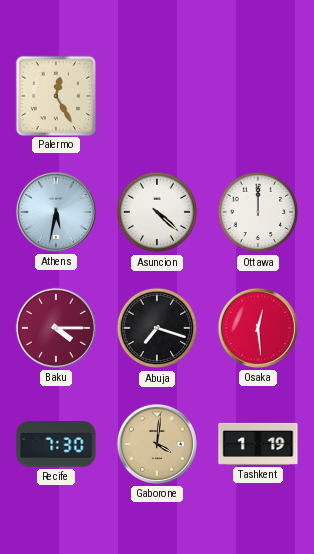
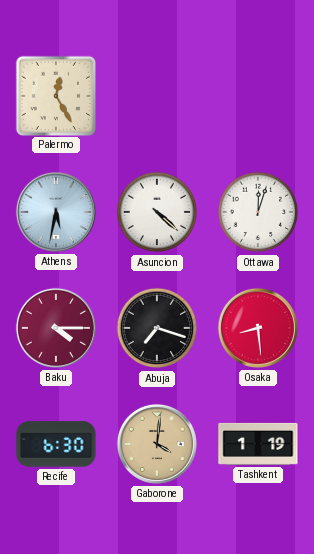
Ottawa: 12:00 -> 12:03
Osaka: 12:29 -> 8:29
Recife: 7:30 -> 6:30
